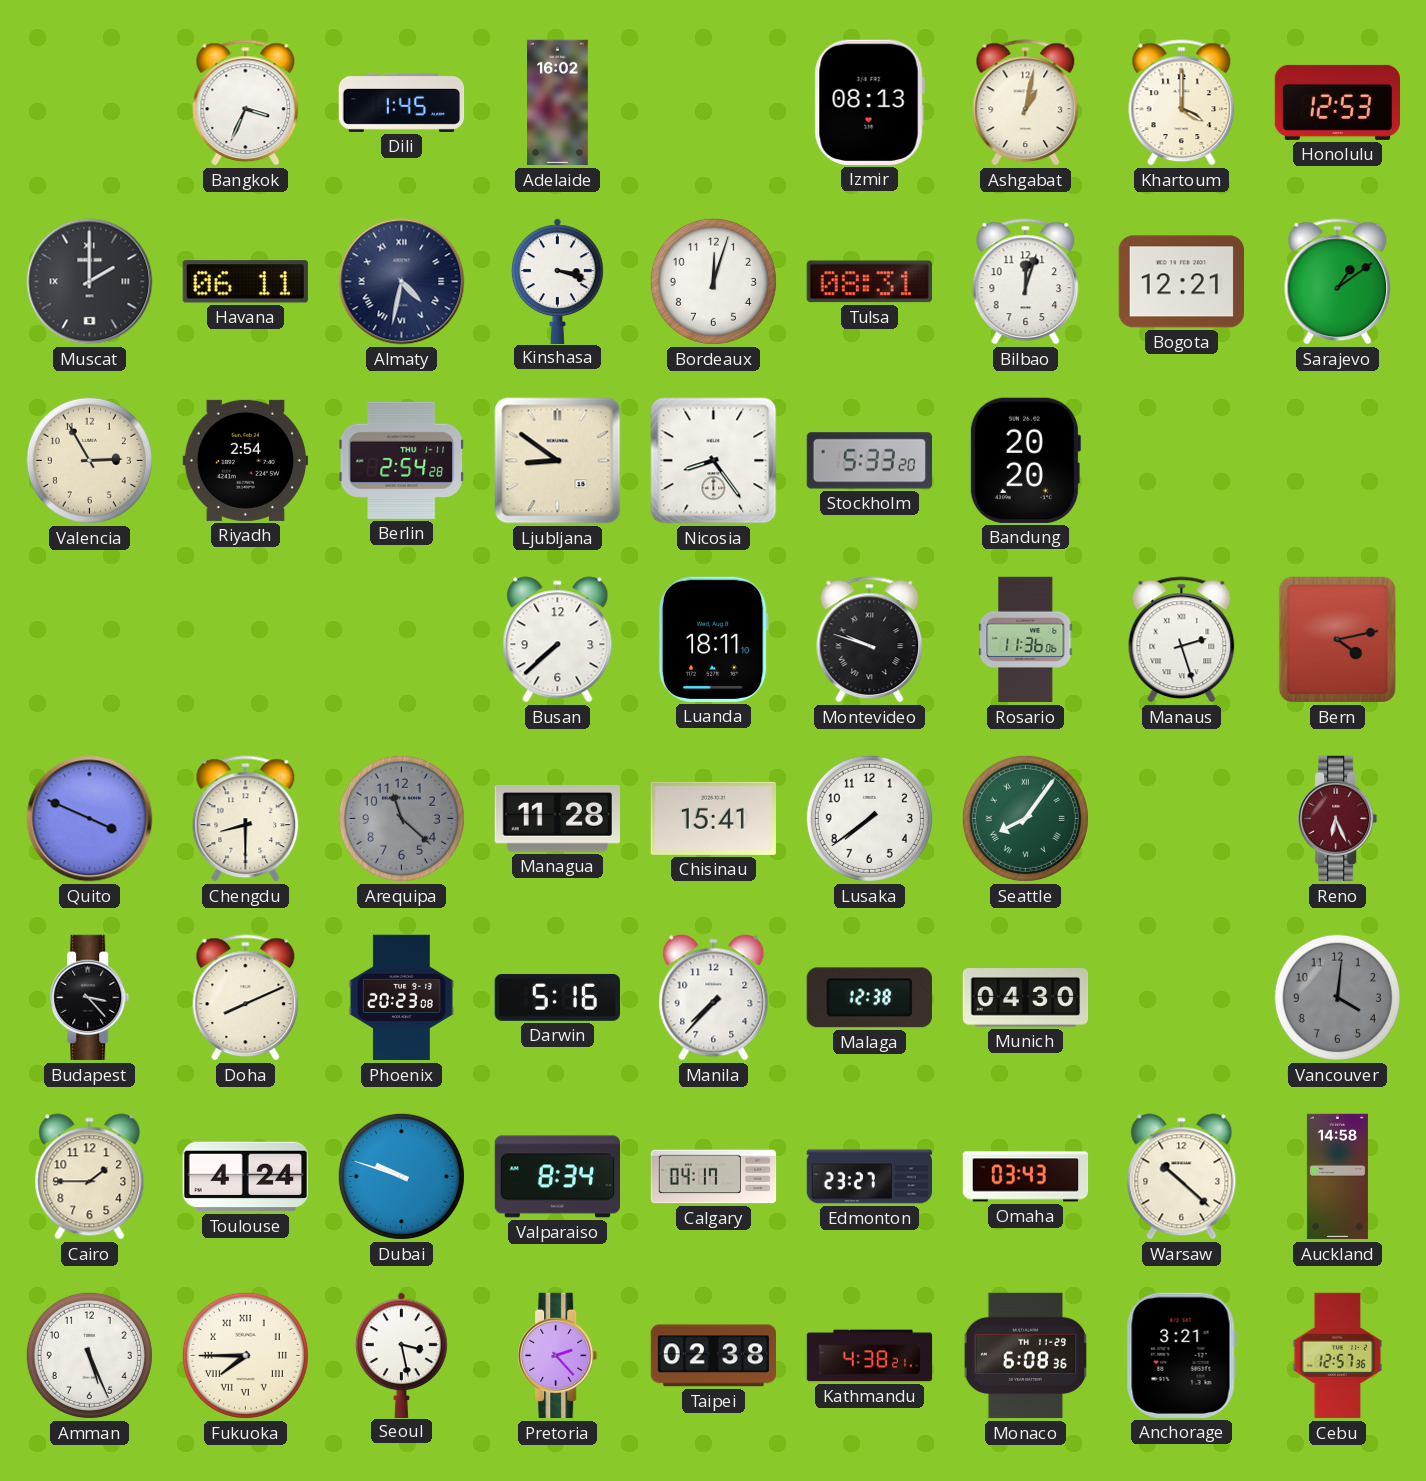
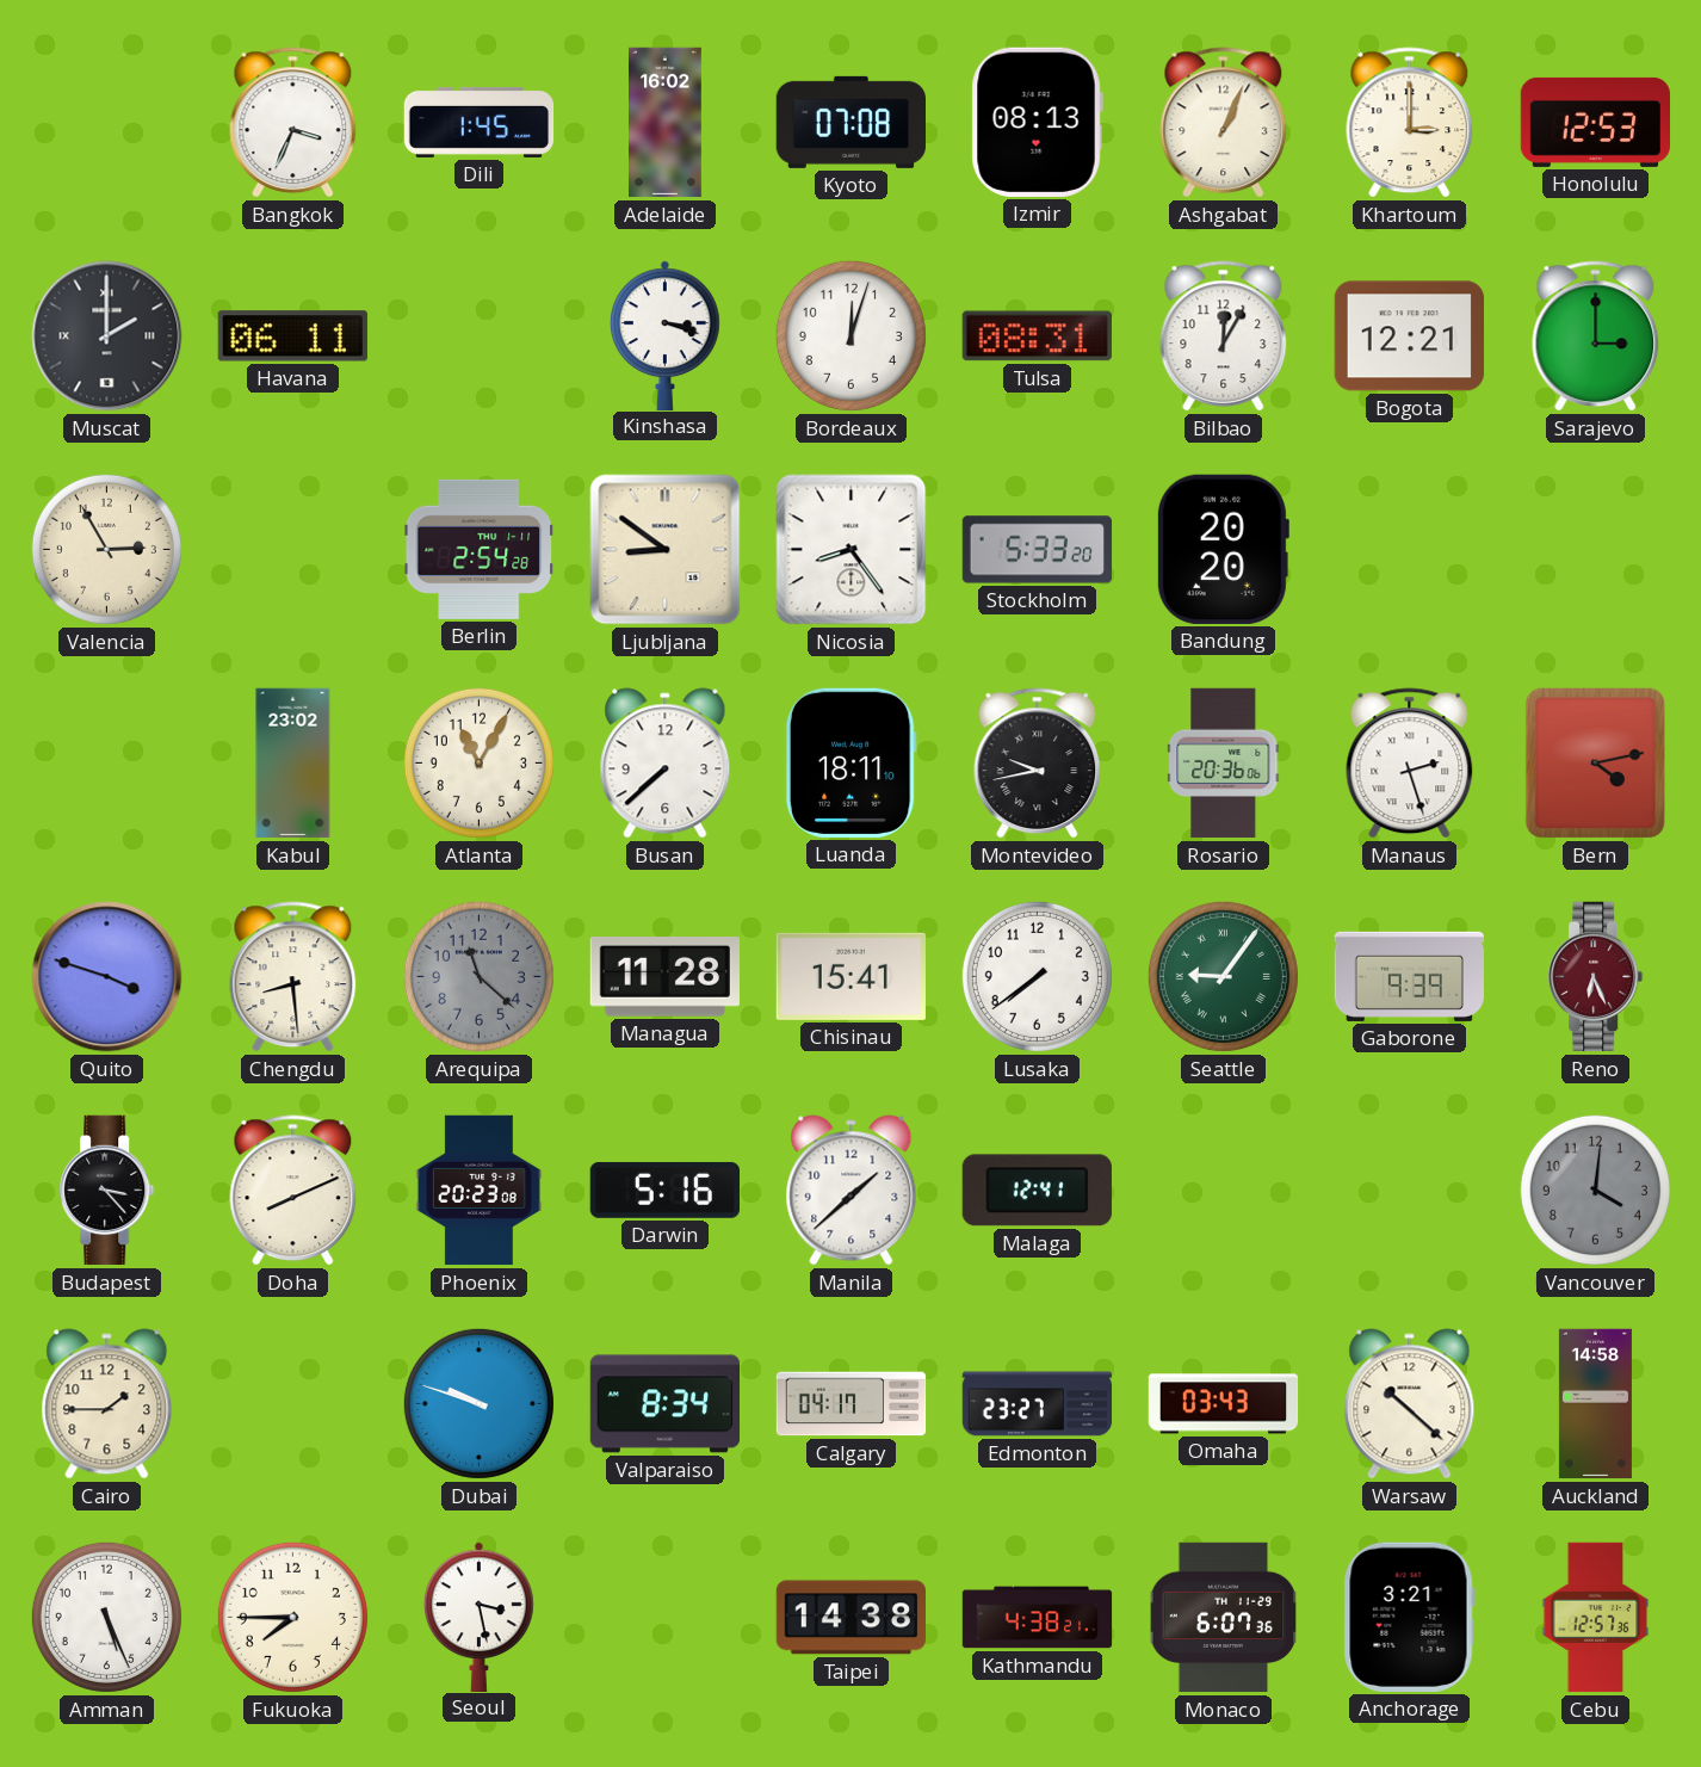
Kyoto: none -> 07:08
Ashgabat: 1:02 -> 1:04
Khartoum: 4:00 -> 3:00
Almaty: 4:32 -> none
Bilbao: 12:03 -> 12:05
Sarajevo: 1:09 -> 3:00
Riyadh: 2:54 -> none
Kabul: none -> 23:02
Atlanta: none -> 11:05
Montevideo: 9:48 -> 9:43
Rosario: 11:36 -> 20:36
Quito: 3:49 -> 3:48
Chengdu: 8:30 -> 8:29
Seattle: 8:06 -> 9:06
Gaborone: none -> 9:39
Manila: 7:37 -> 1:38
Malaga: 12:38 -> 12:41
Munich: 04:30 -> none
Toulouse: 4:24 -> none
Fukuoka numerals: Roman -> Arabic
Pretoria: 2:23 -> none
Taipei: 02:38 -> 14:38
Monaco: 6:08 -> 6:07
